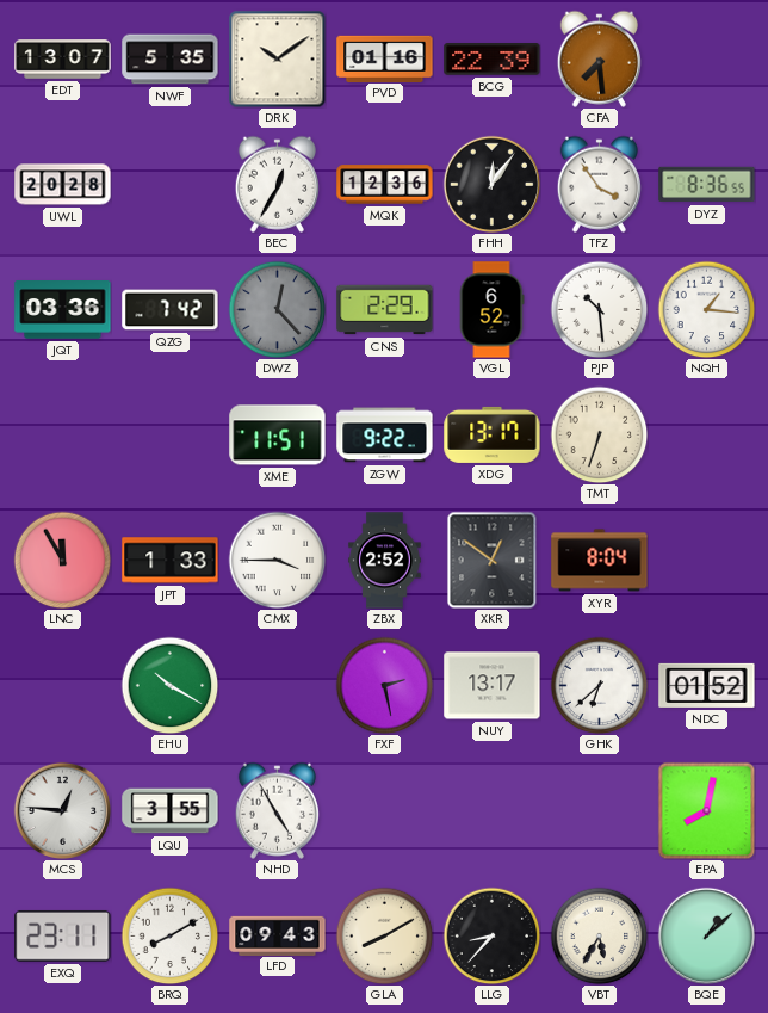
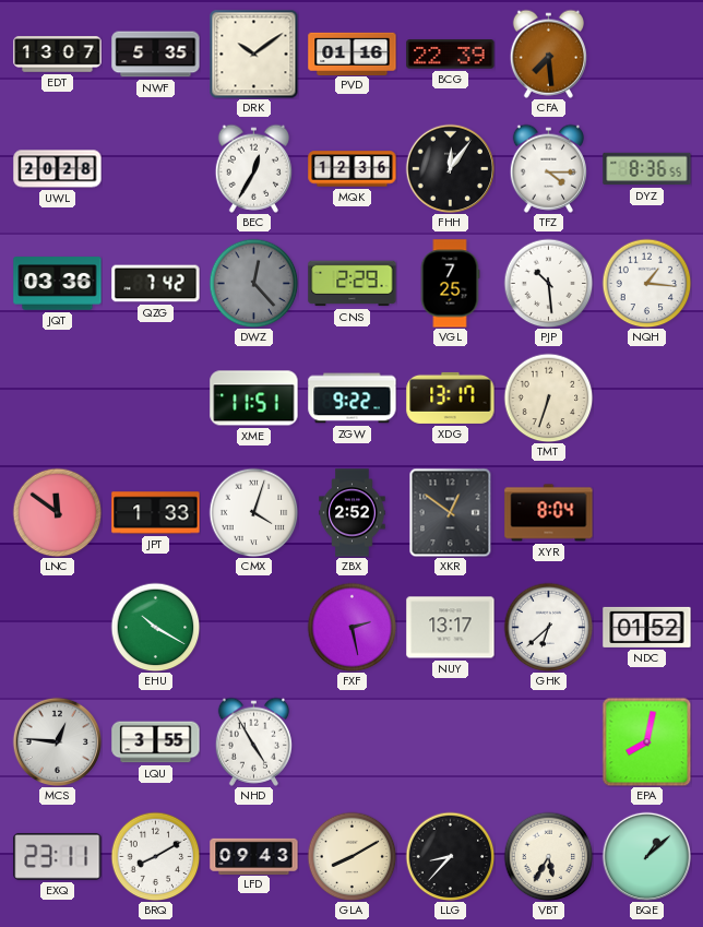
TFZ: 3:54 -> 4:15
VGL: 6:52 -> 7:25
LNC: 11:55 -> 11:51
CMX: 3:45 -> 4:03
